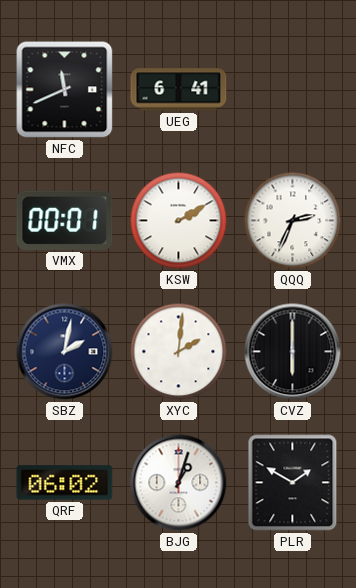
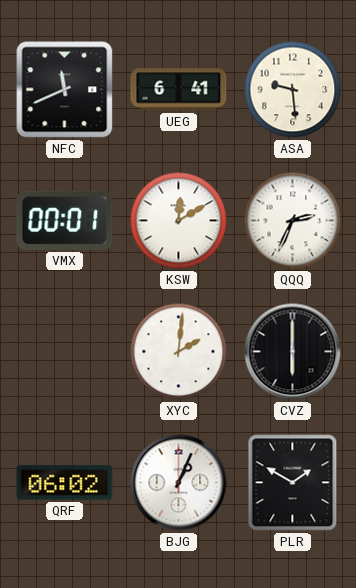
ASA: none -> 9:29
KSW: 2:10 -> 12:10
SBZ: 2:02 -> none
BJG: 1:03 -> 1:04
